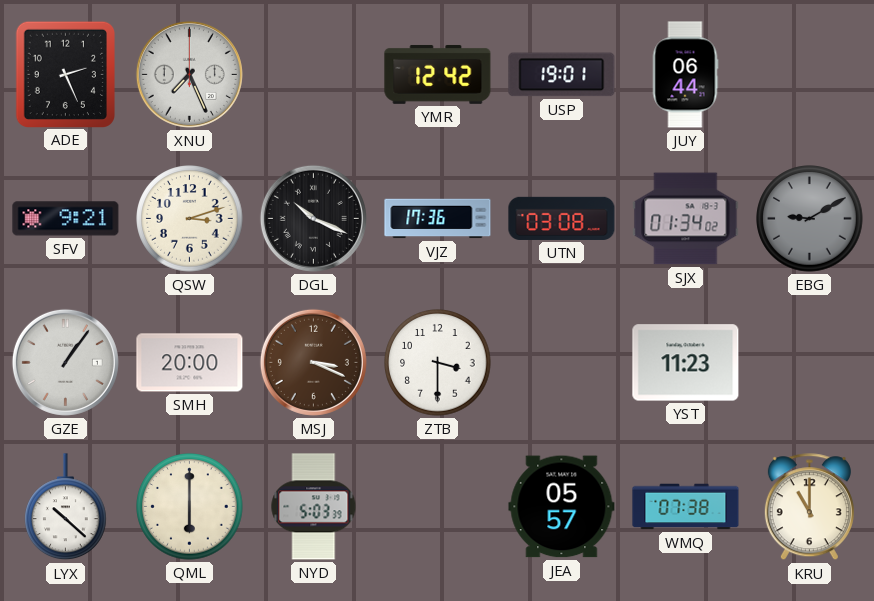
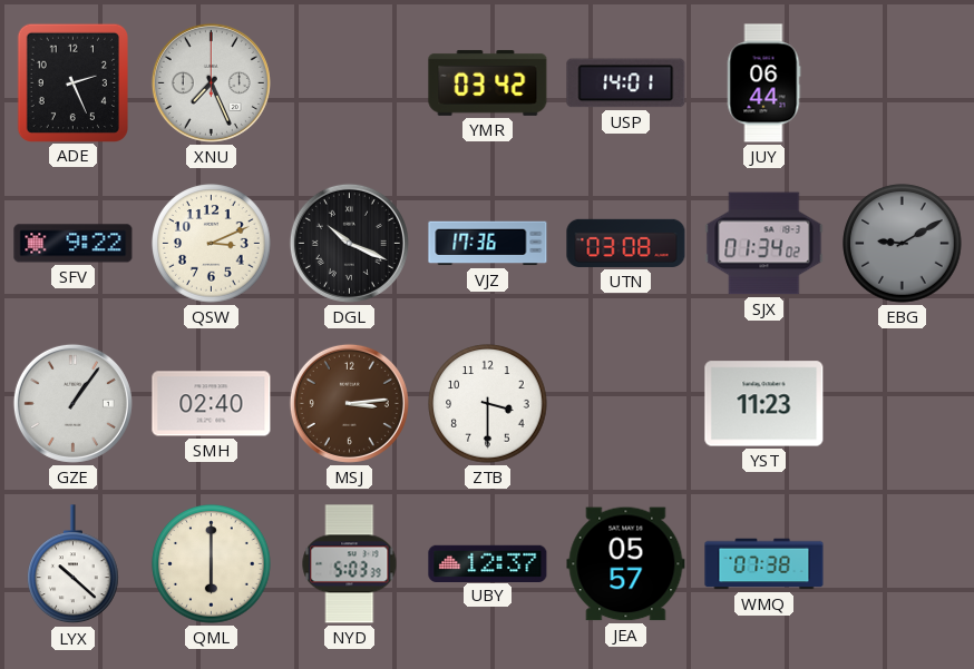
YMR: 12:42 -> 03:42
USP: 19:01 -> 14:01
SFV: 9:21 -> 9:22
QSW: 3:12 -> 3:11
SMH: 20:00 -> 02:40
MSJ: 3:19 -> 3:14
UBY: none -> 12:37
KRU: 11:00 -> none
